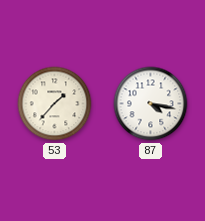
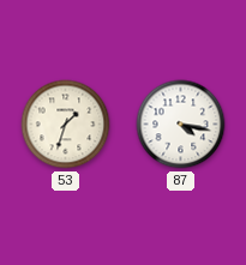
53: 1:37 -> 1:33
